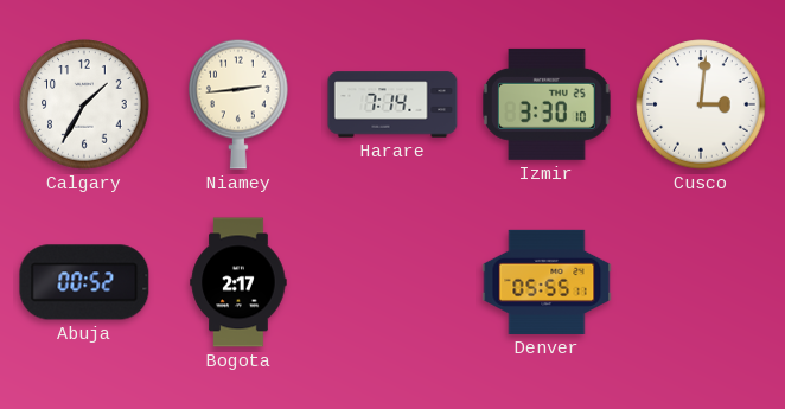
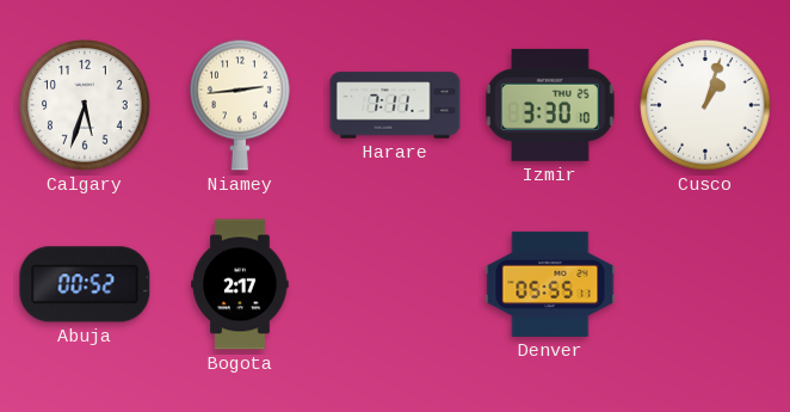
Calgary: 1:35 -> 5:33
Harare: 7:14 -> 7:11
Cusco: 3:01 -> 1:03
